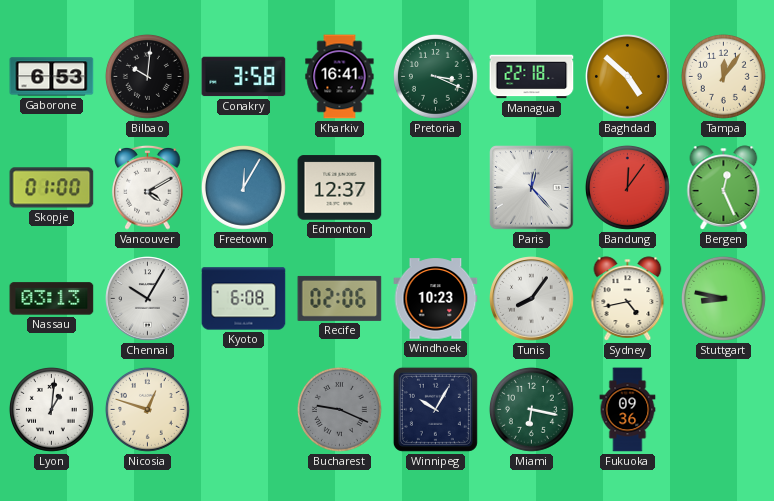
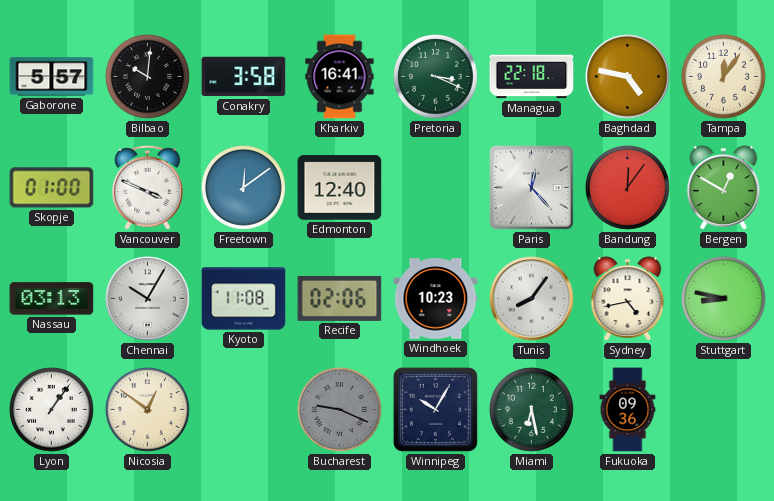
Gaborone: 6:53 -> 5:57
Baghdad: 4:52 -> 4:47
Vancouver: 4:10 -> 3:49
Freetown: 12:05 -> 12:09
Edmonton: 12:37 -> 12:40
Bergen: 12:26 -> 12:50
Kyoto: 6:08 -> 11:08
Lyon: 1:01 -> 1:06
Nicosia: 12:48 -> 12:51
Miami: 6:17 -> 6:28
